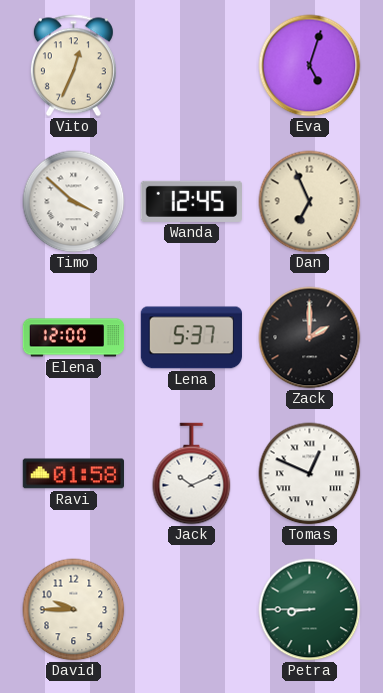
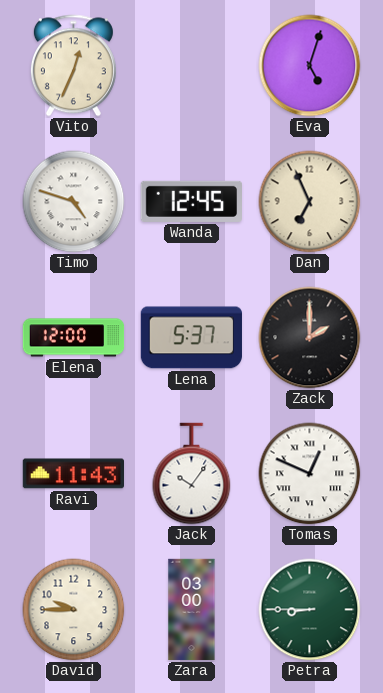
Timo: 3:52 -> 4:48
Ravi: 01:58 -> 11:43
Jack: 10:11 -> 10:06
Zara: none -> 03:00
